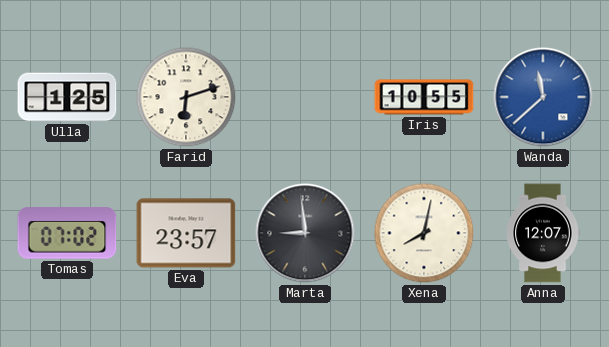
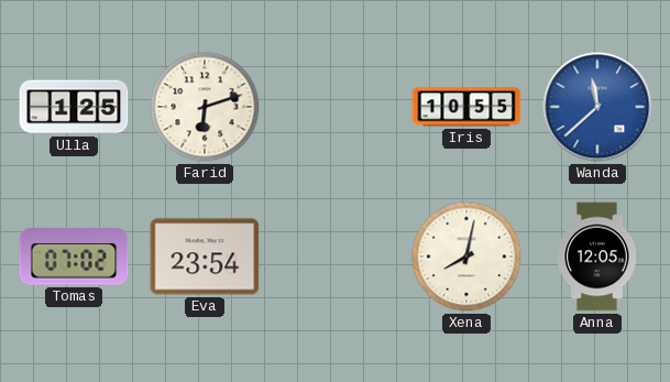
Eva: 23:57 -> 23:54
Marta: 8:59 -> none
Anna: 12:07 -> 12:05
